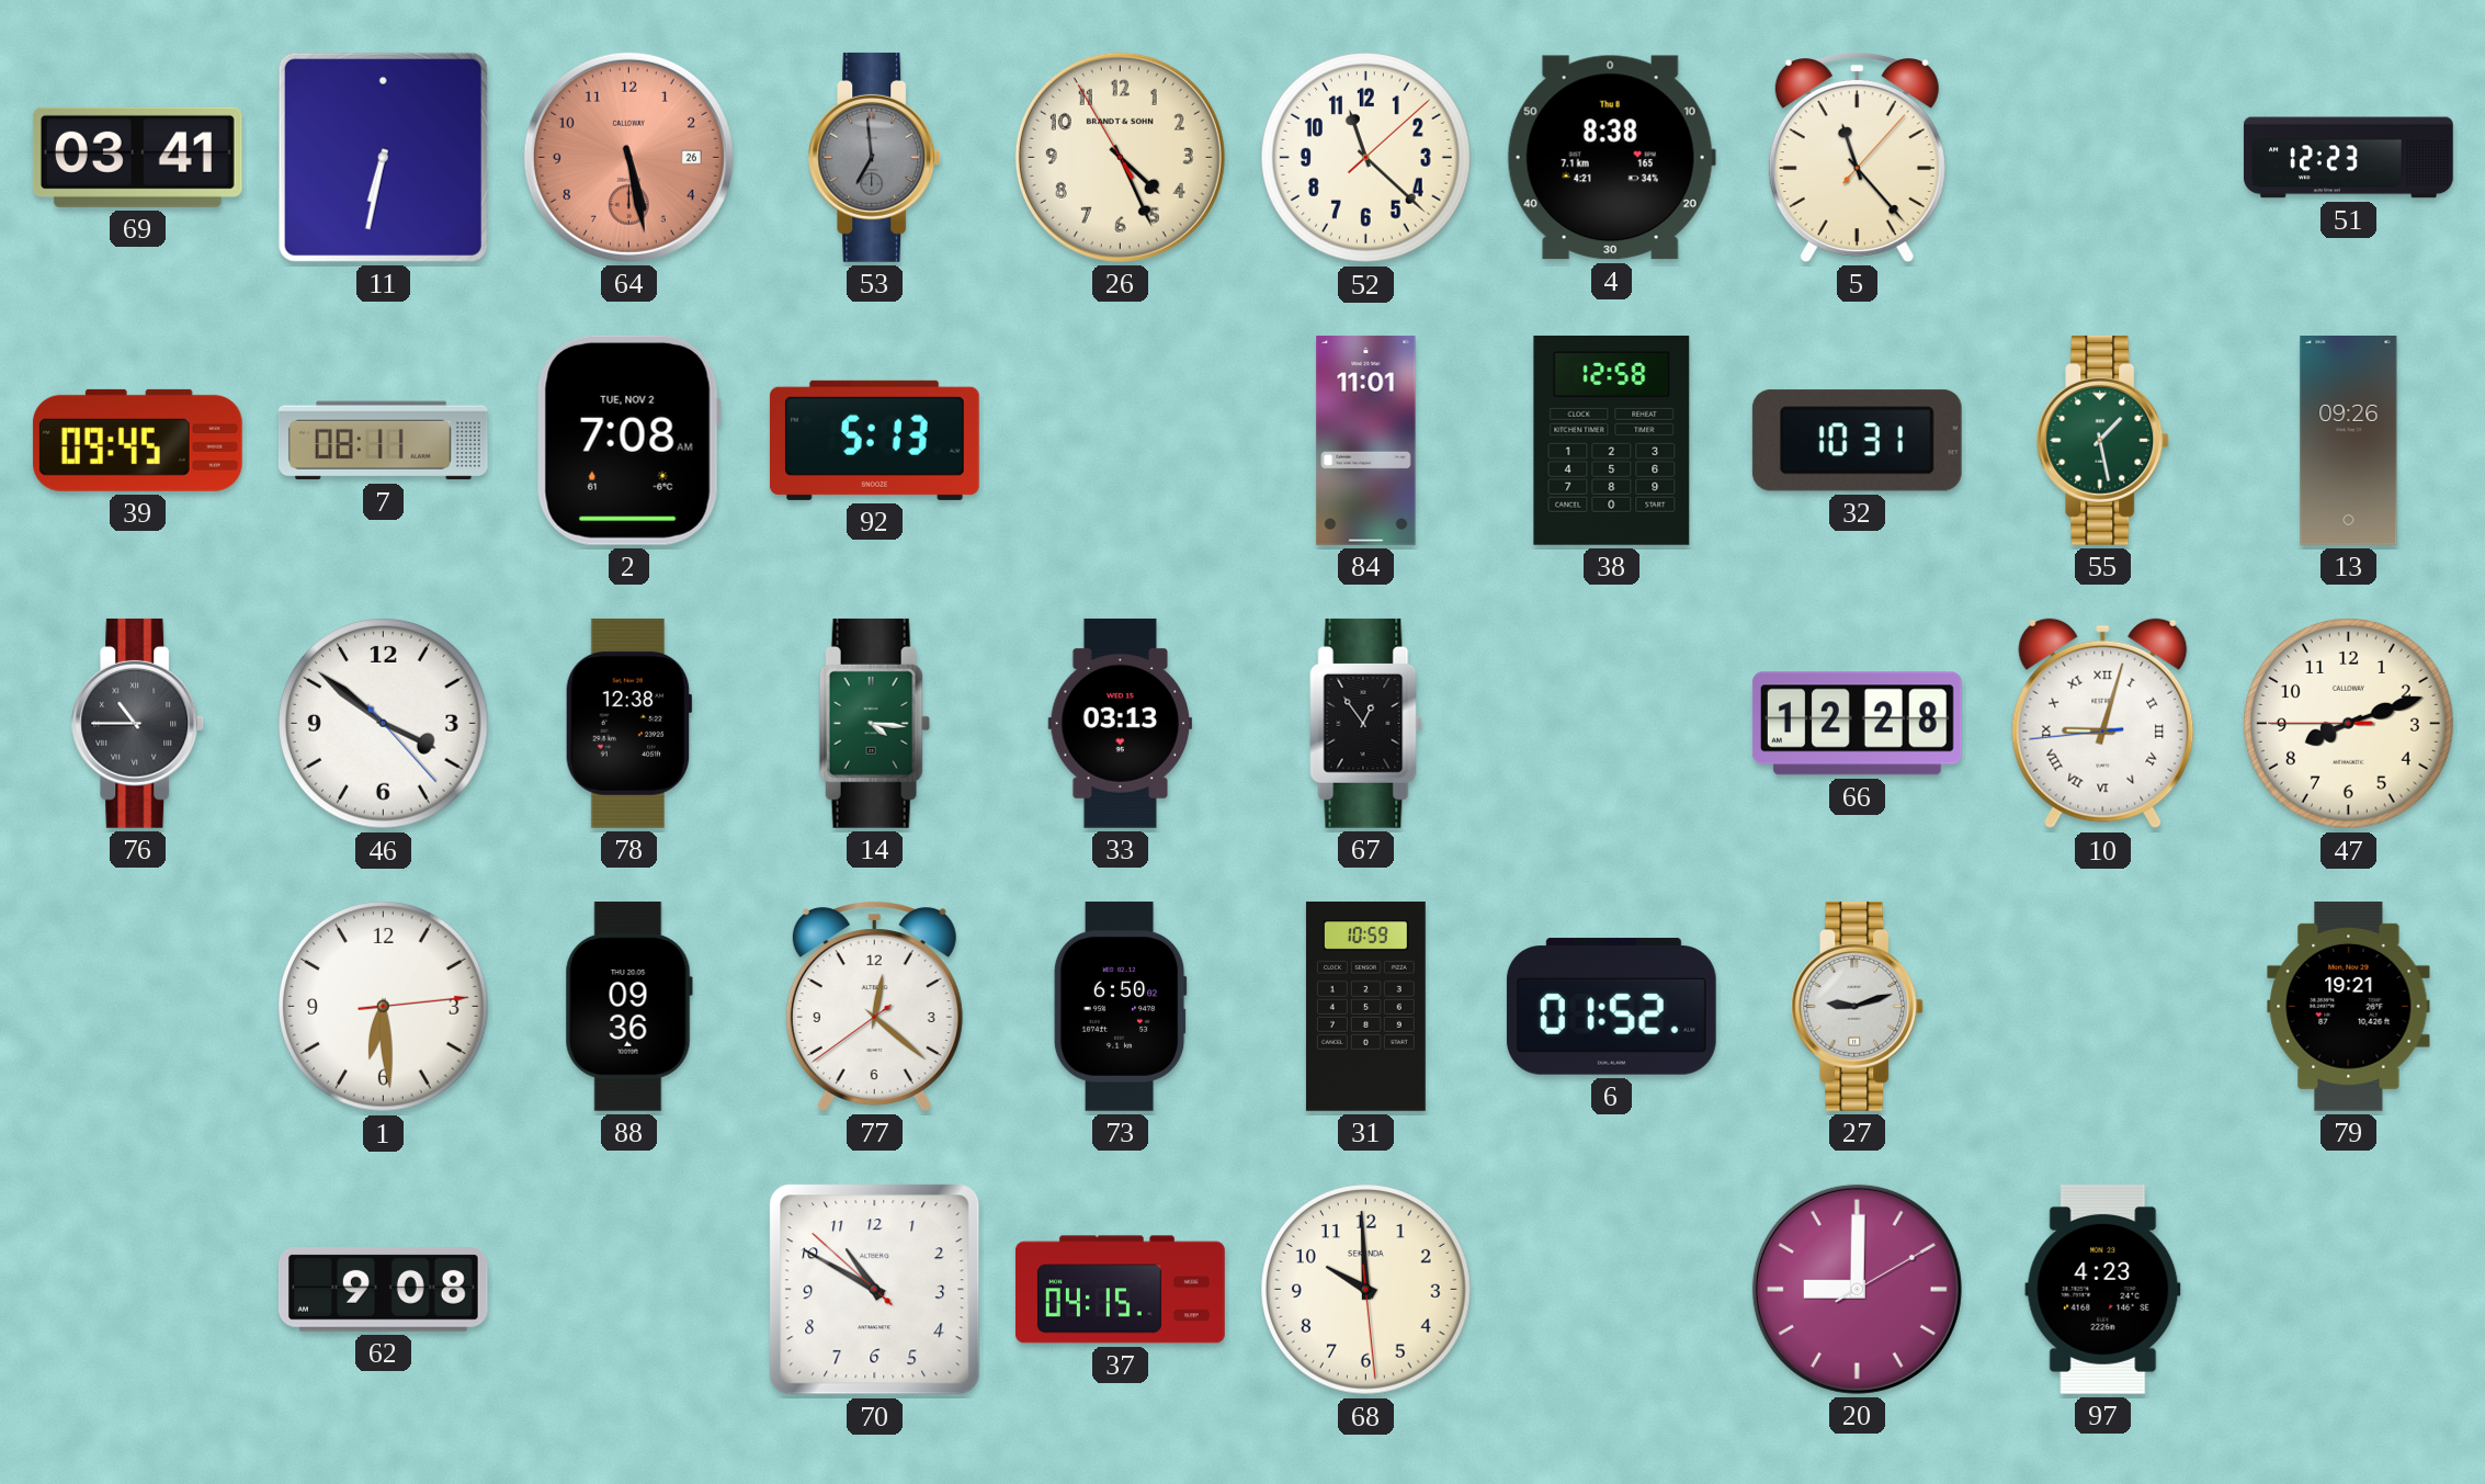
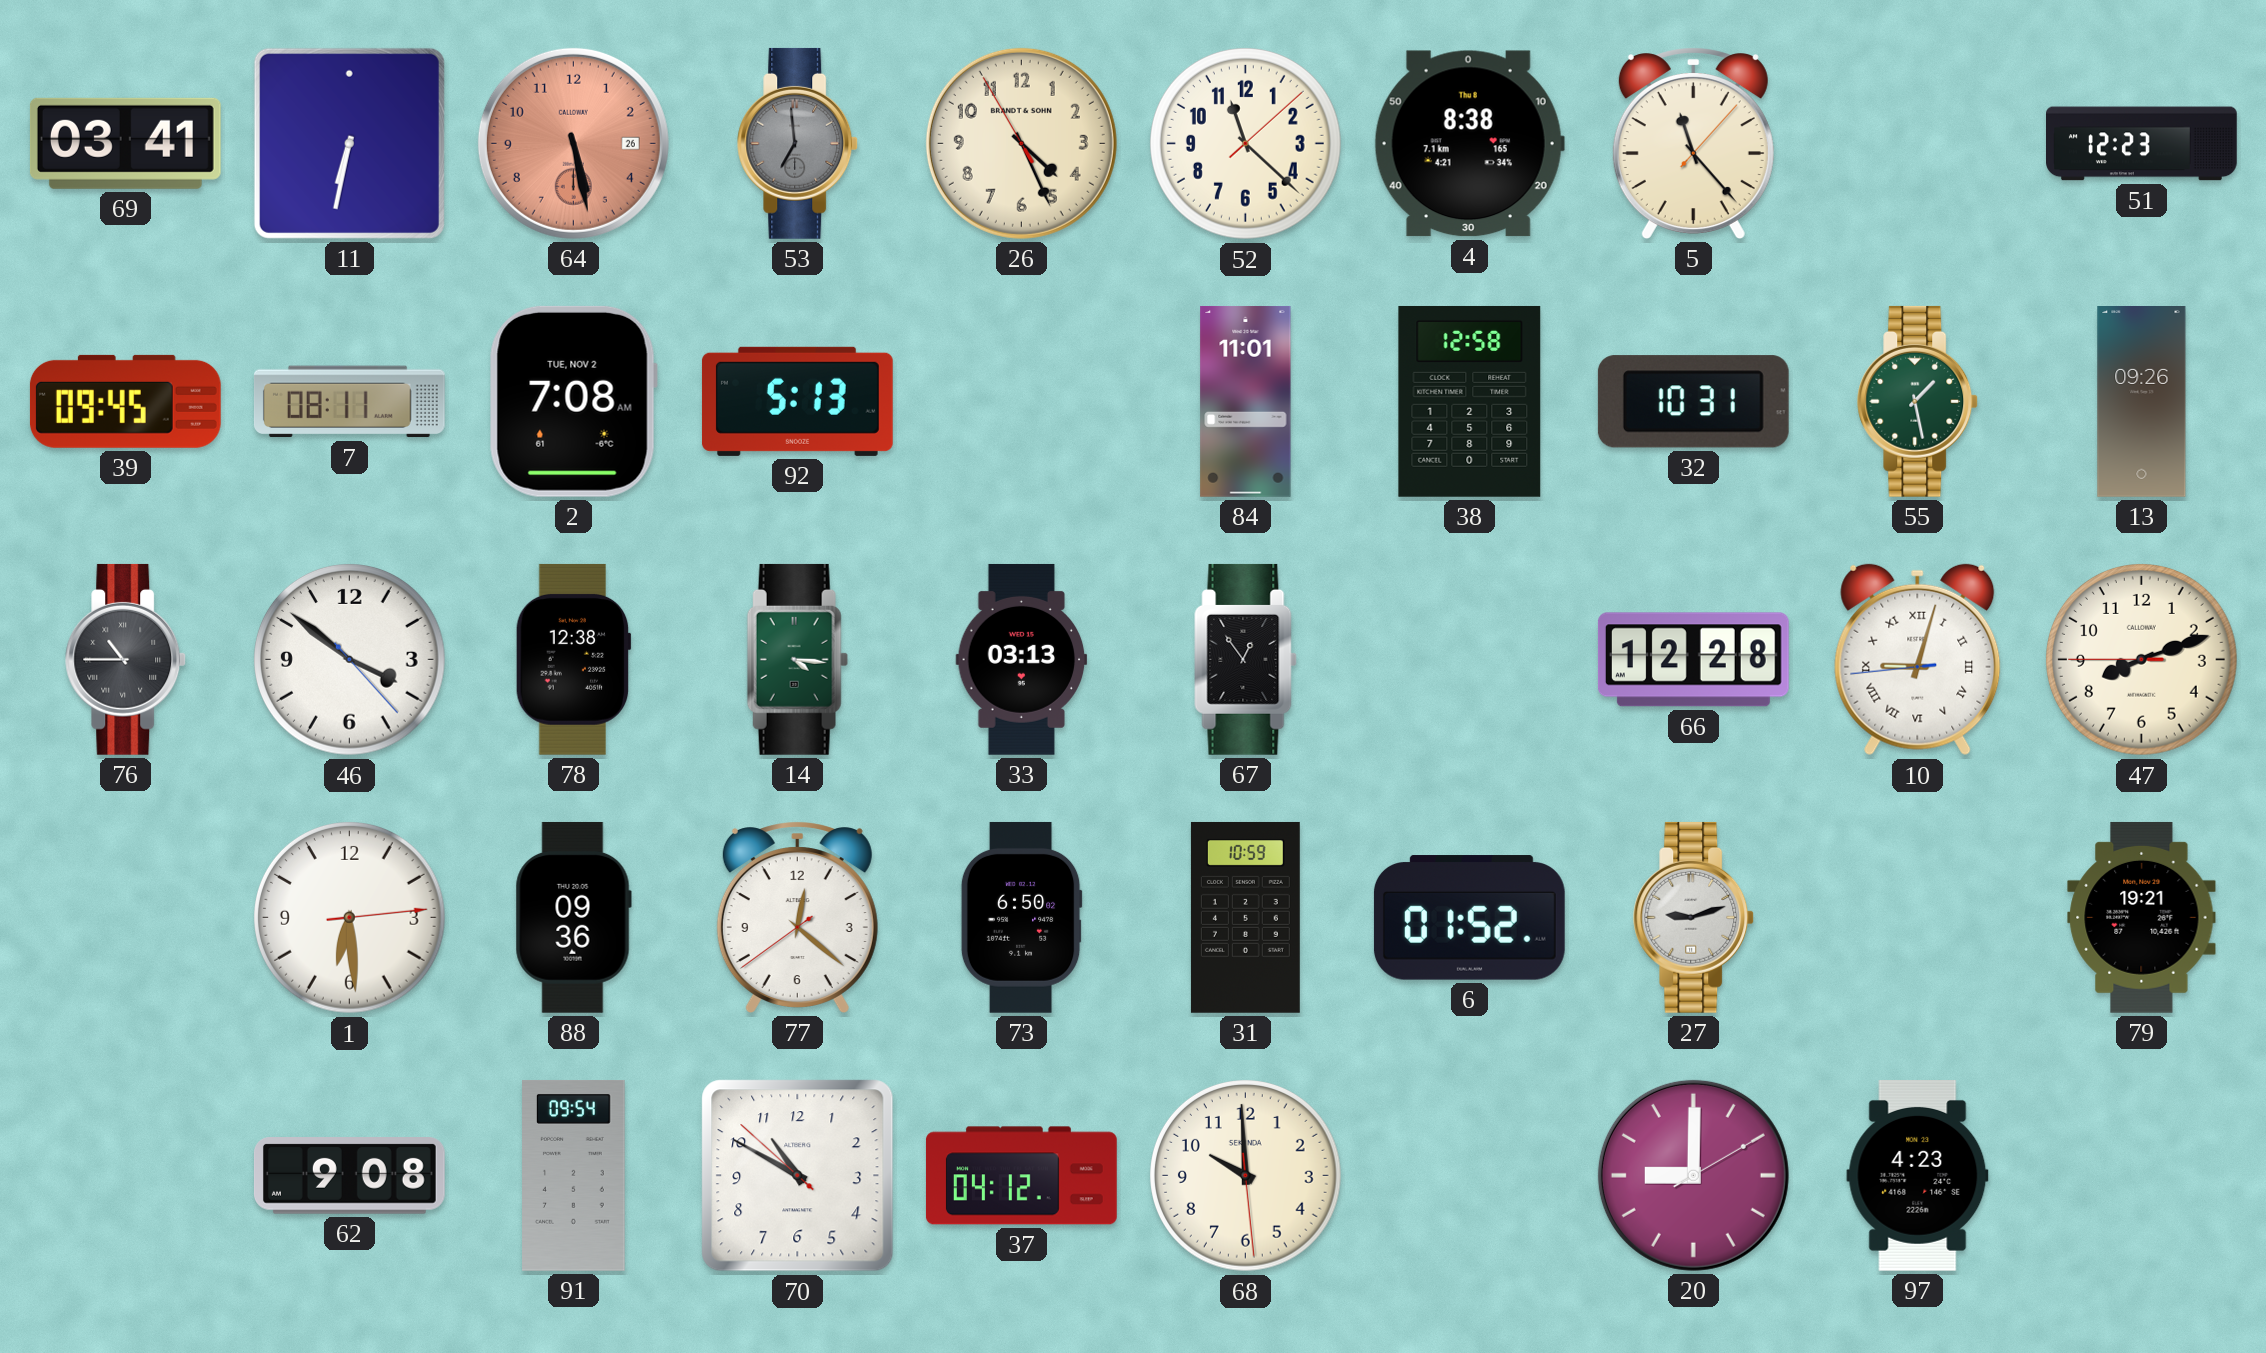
91: none -> 09:54
37: 04:15 -> 04:12
